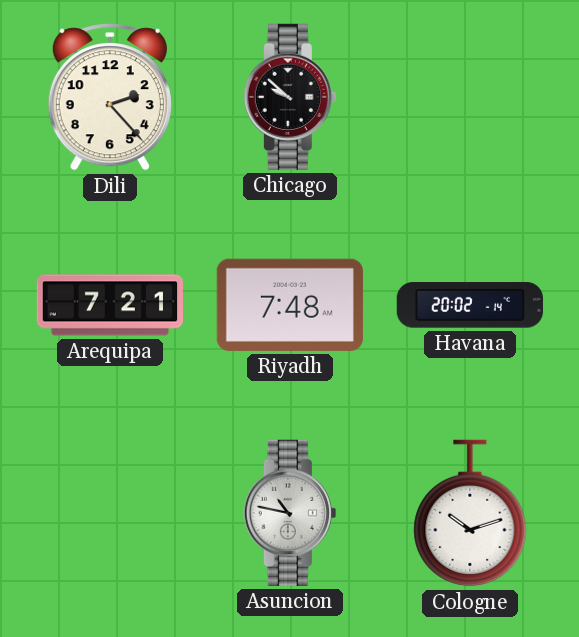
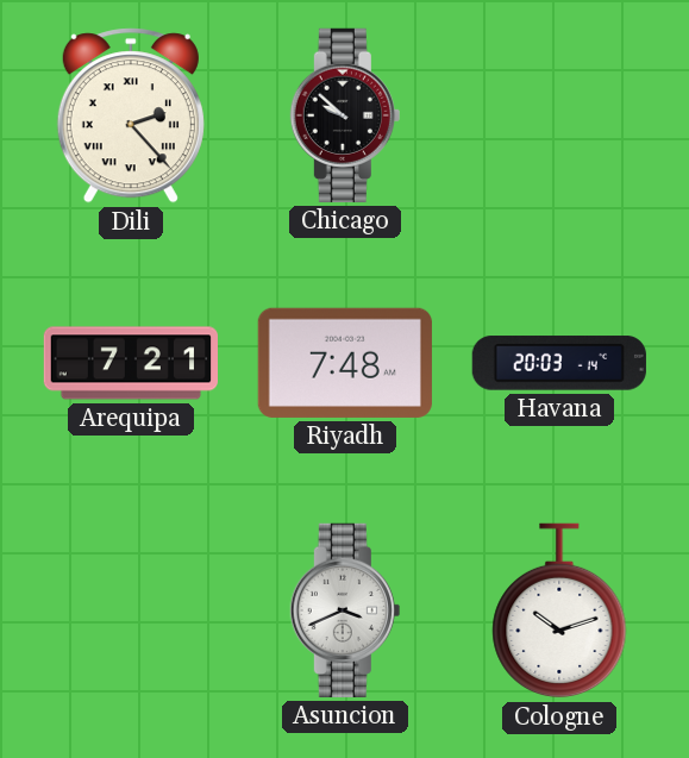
Dili numerals: Arabic -> Roman
Havana: 20:02 -> 20:03
Asuncion: 10:47 -> 3:41
